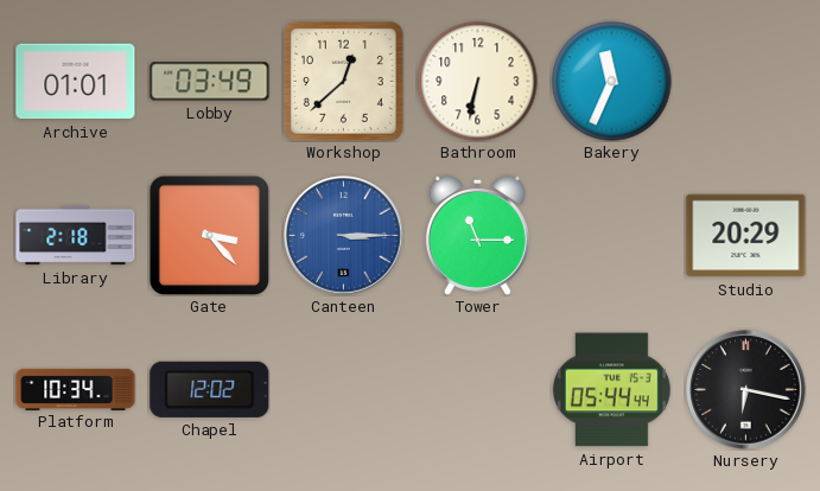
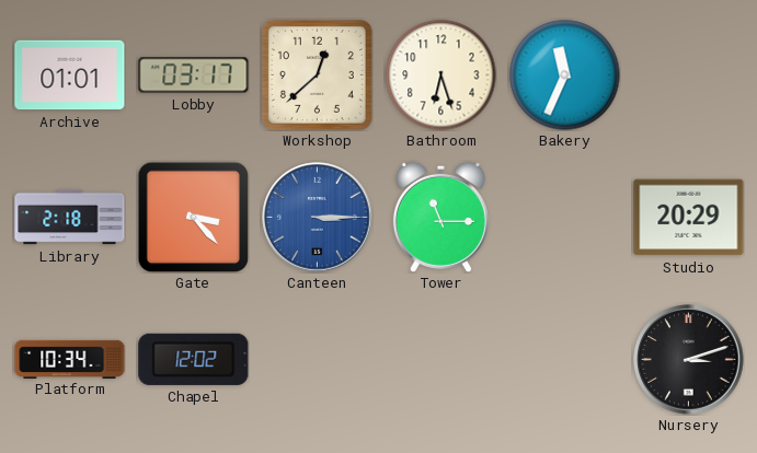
Lobby: 03:49 -> 03:17
Bathroom: 6:32 -> 6:27
Airport: 05:44 -> none
Nursery: 6:17 -> 3:12
